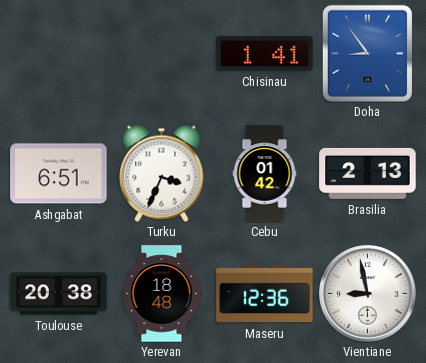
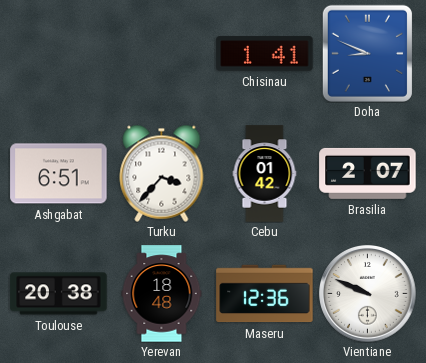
Doha: 8:54 -> 8:49
Turku: 3:34 -> 3:37
Brasilia: 2:13 -> 2:07
Vientiane: 8:58 -> 9:49
